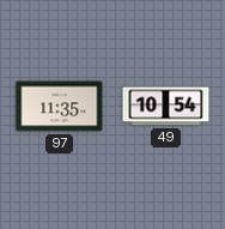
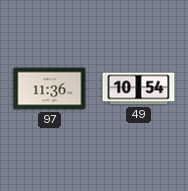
97: 11:35 -> 11:36
